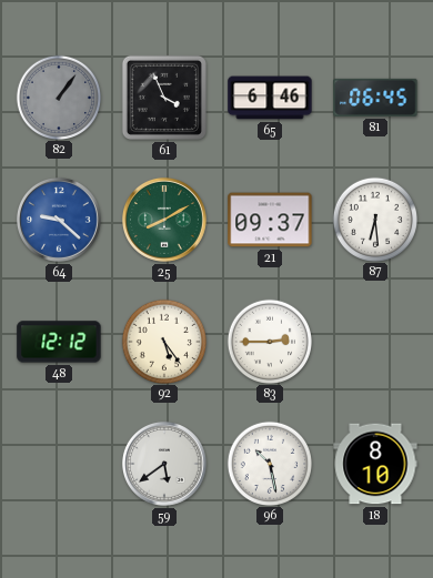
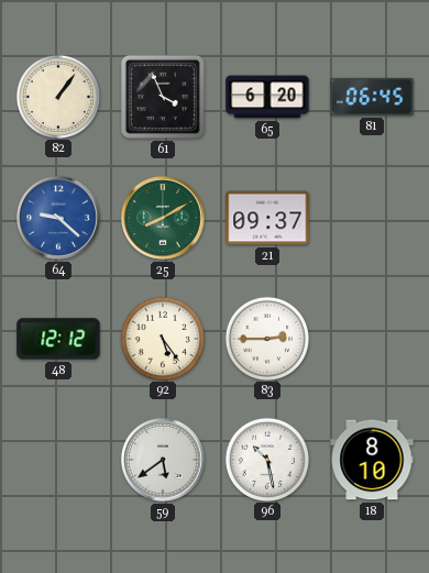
82 dial: grey -> cream
65: 6:46 -> 6:20
87: 6:29 -> none
